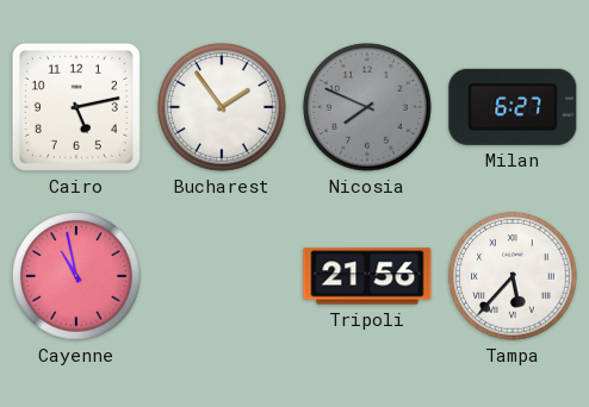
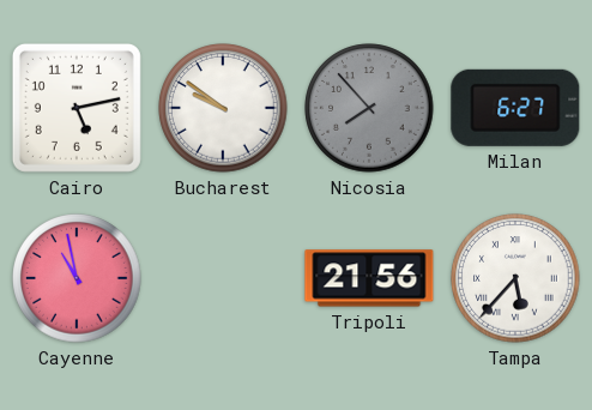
Bucharest: 1:54 -> 9:51
Nicosia: 7:49 -> 7:53
